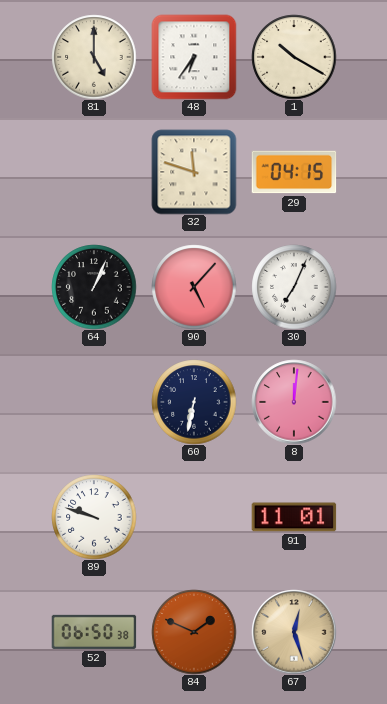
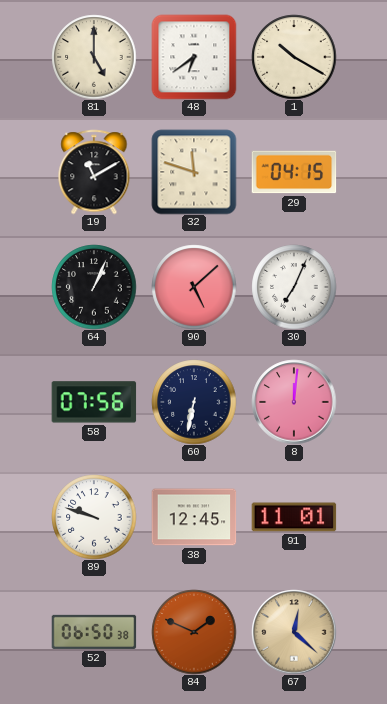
48: 6:36 -> 6:39
19: none -> 11:10
90: 5:07 -> 5:08
58: none -> 07:56
38: none -> 12:45
67: 12:27 -> 12:22
